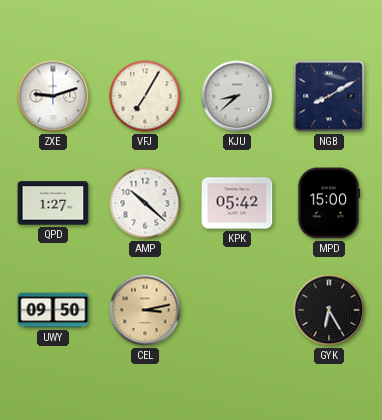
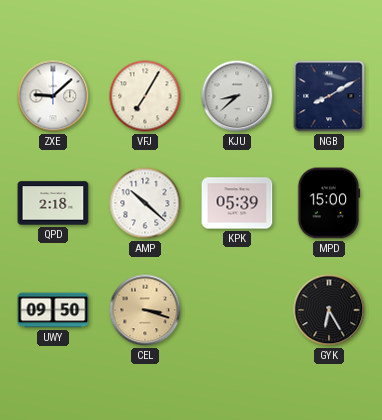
ZXE: 9:12 -> 9:08
QPD: 1:27 -> 2:18
KPK: 05:42 -> 05:39
CEL: 3:13 -> 3:18
